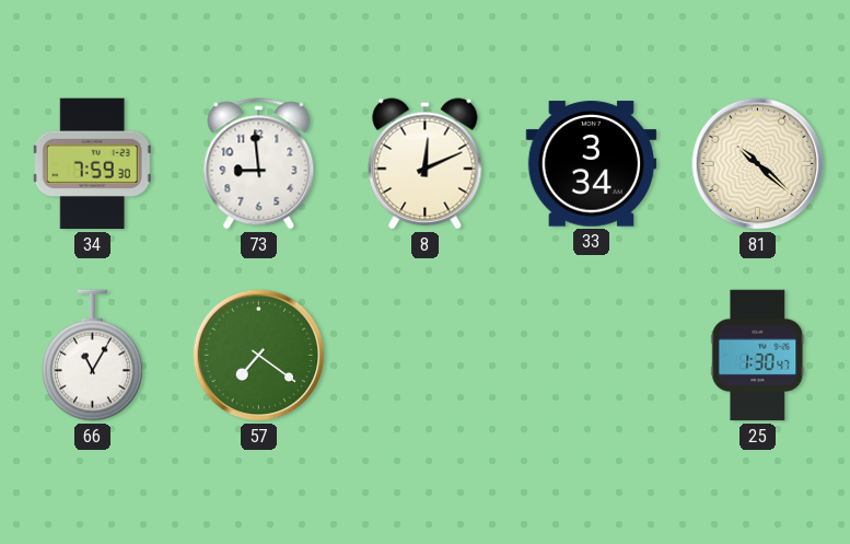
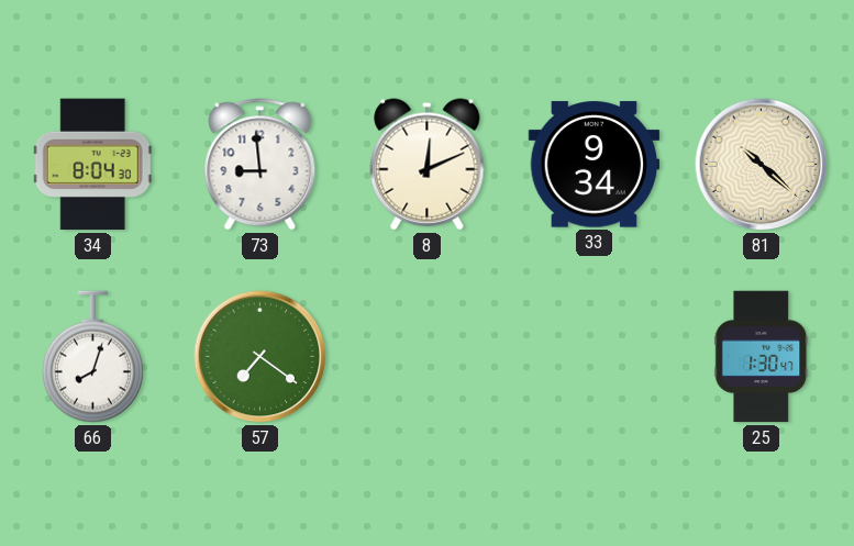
34: 7:59 -> 8:04
33: 3:34 -> 9:34
66: 11:05 -> 8:03
